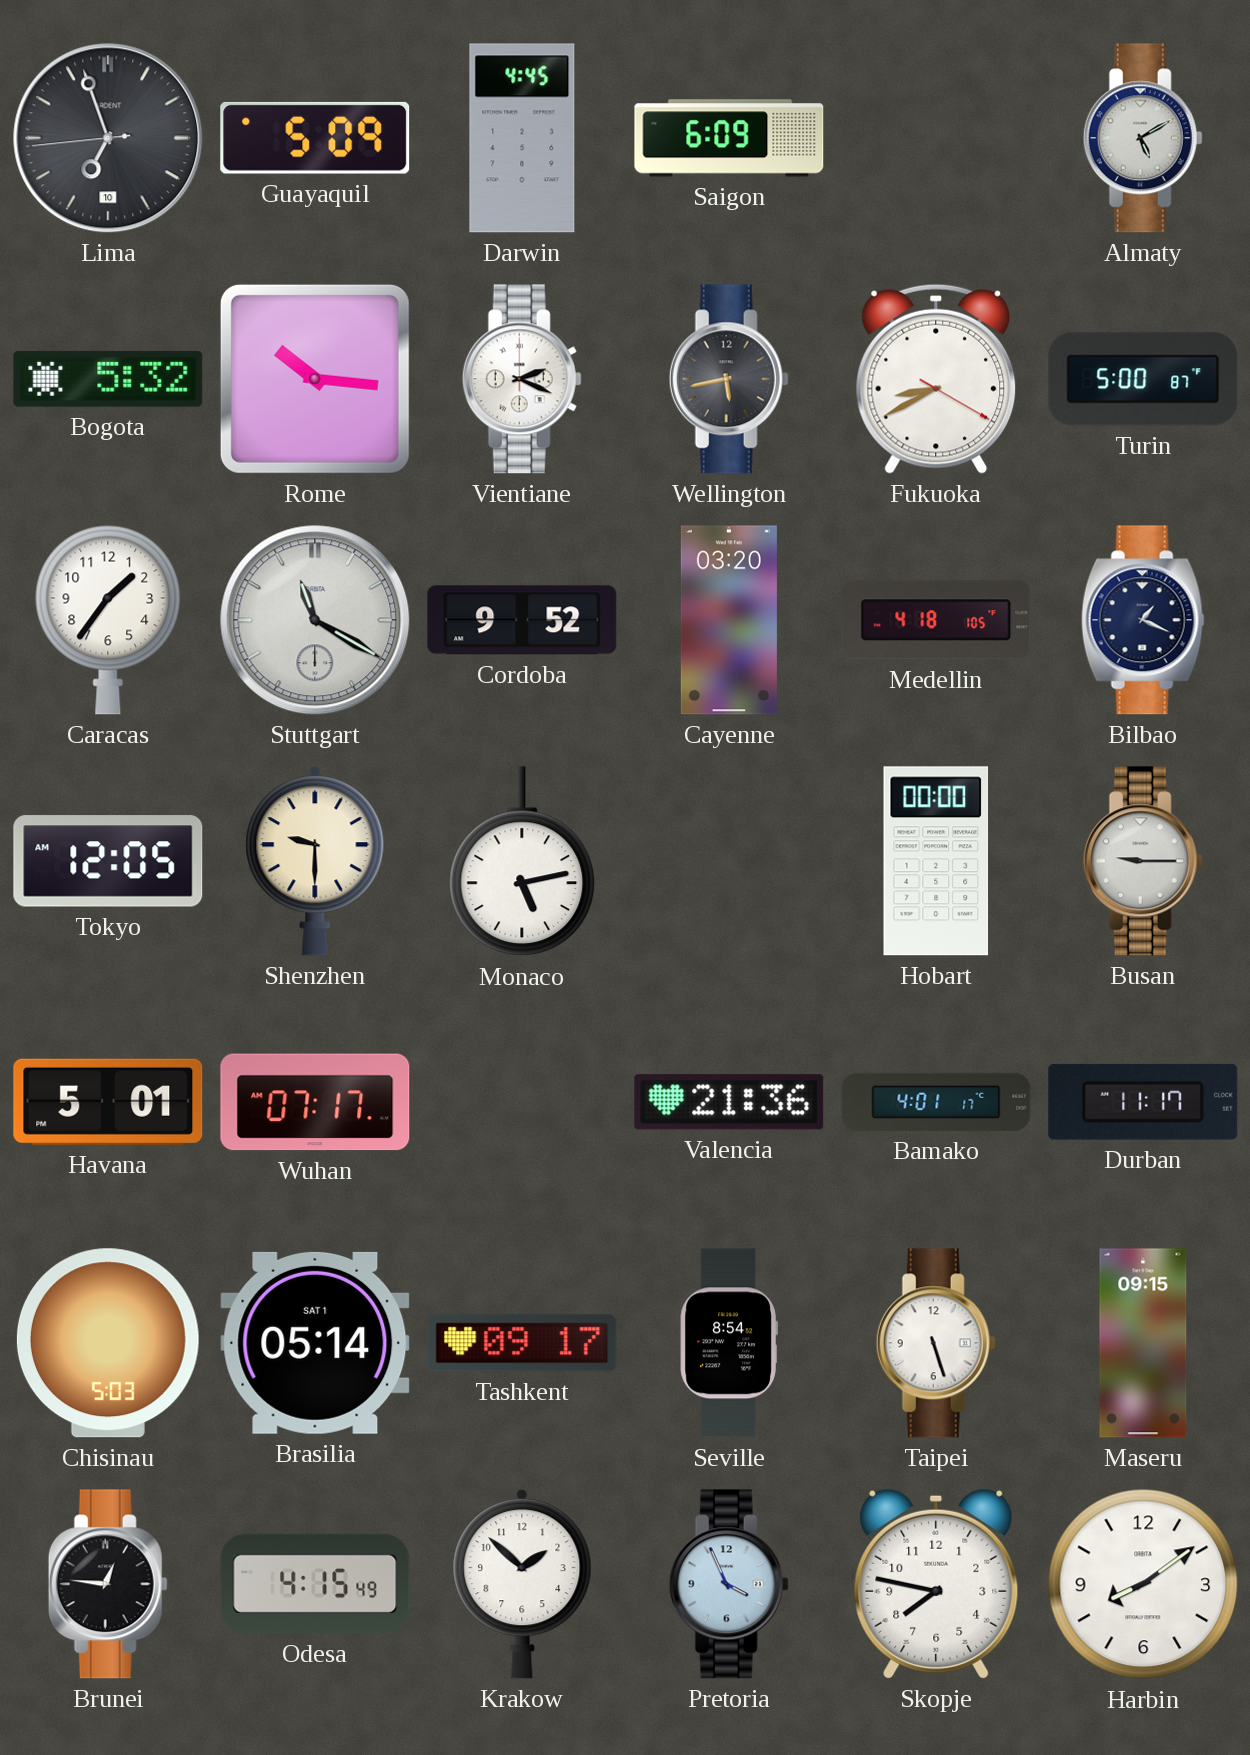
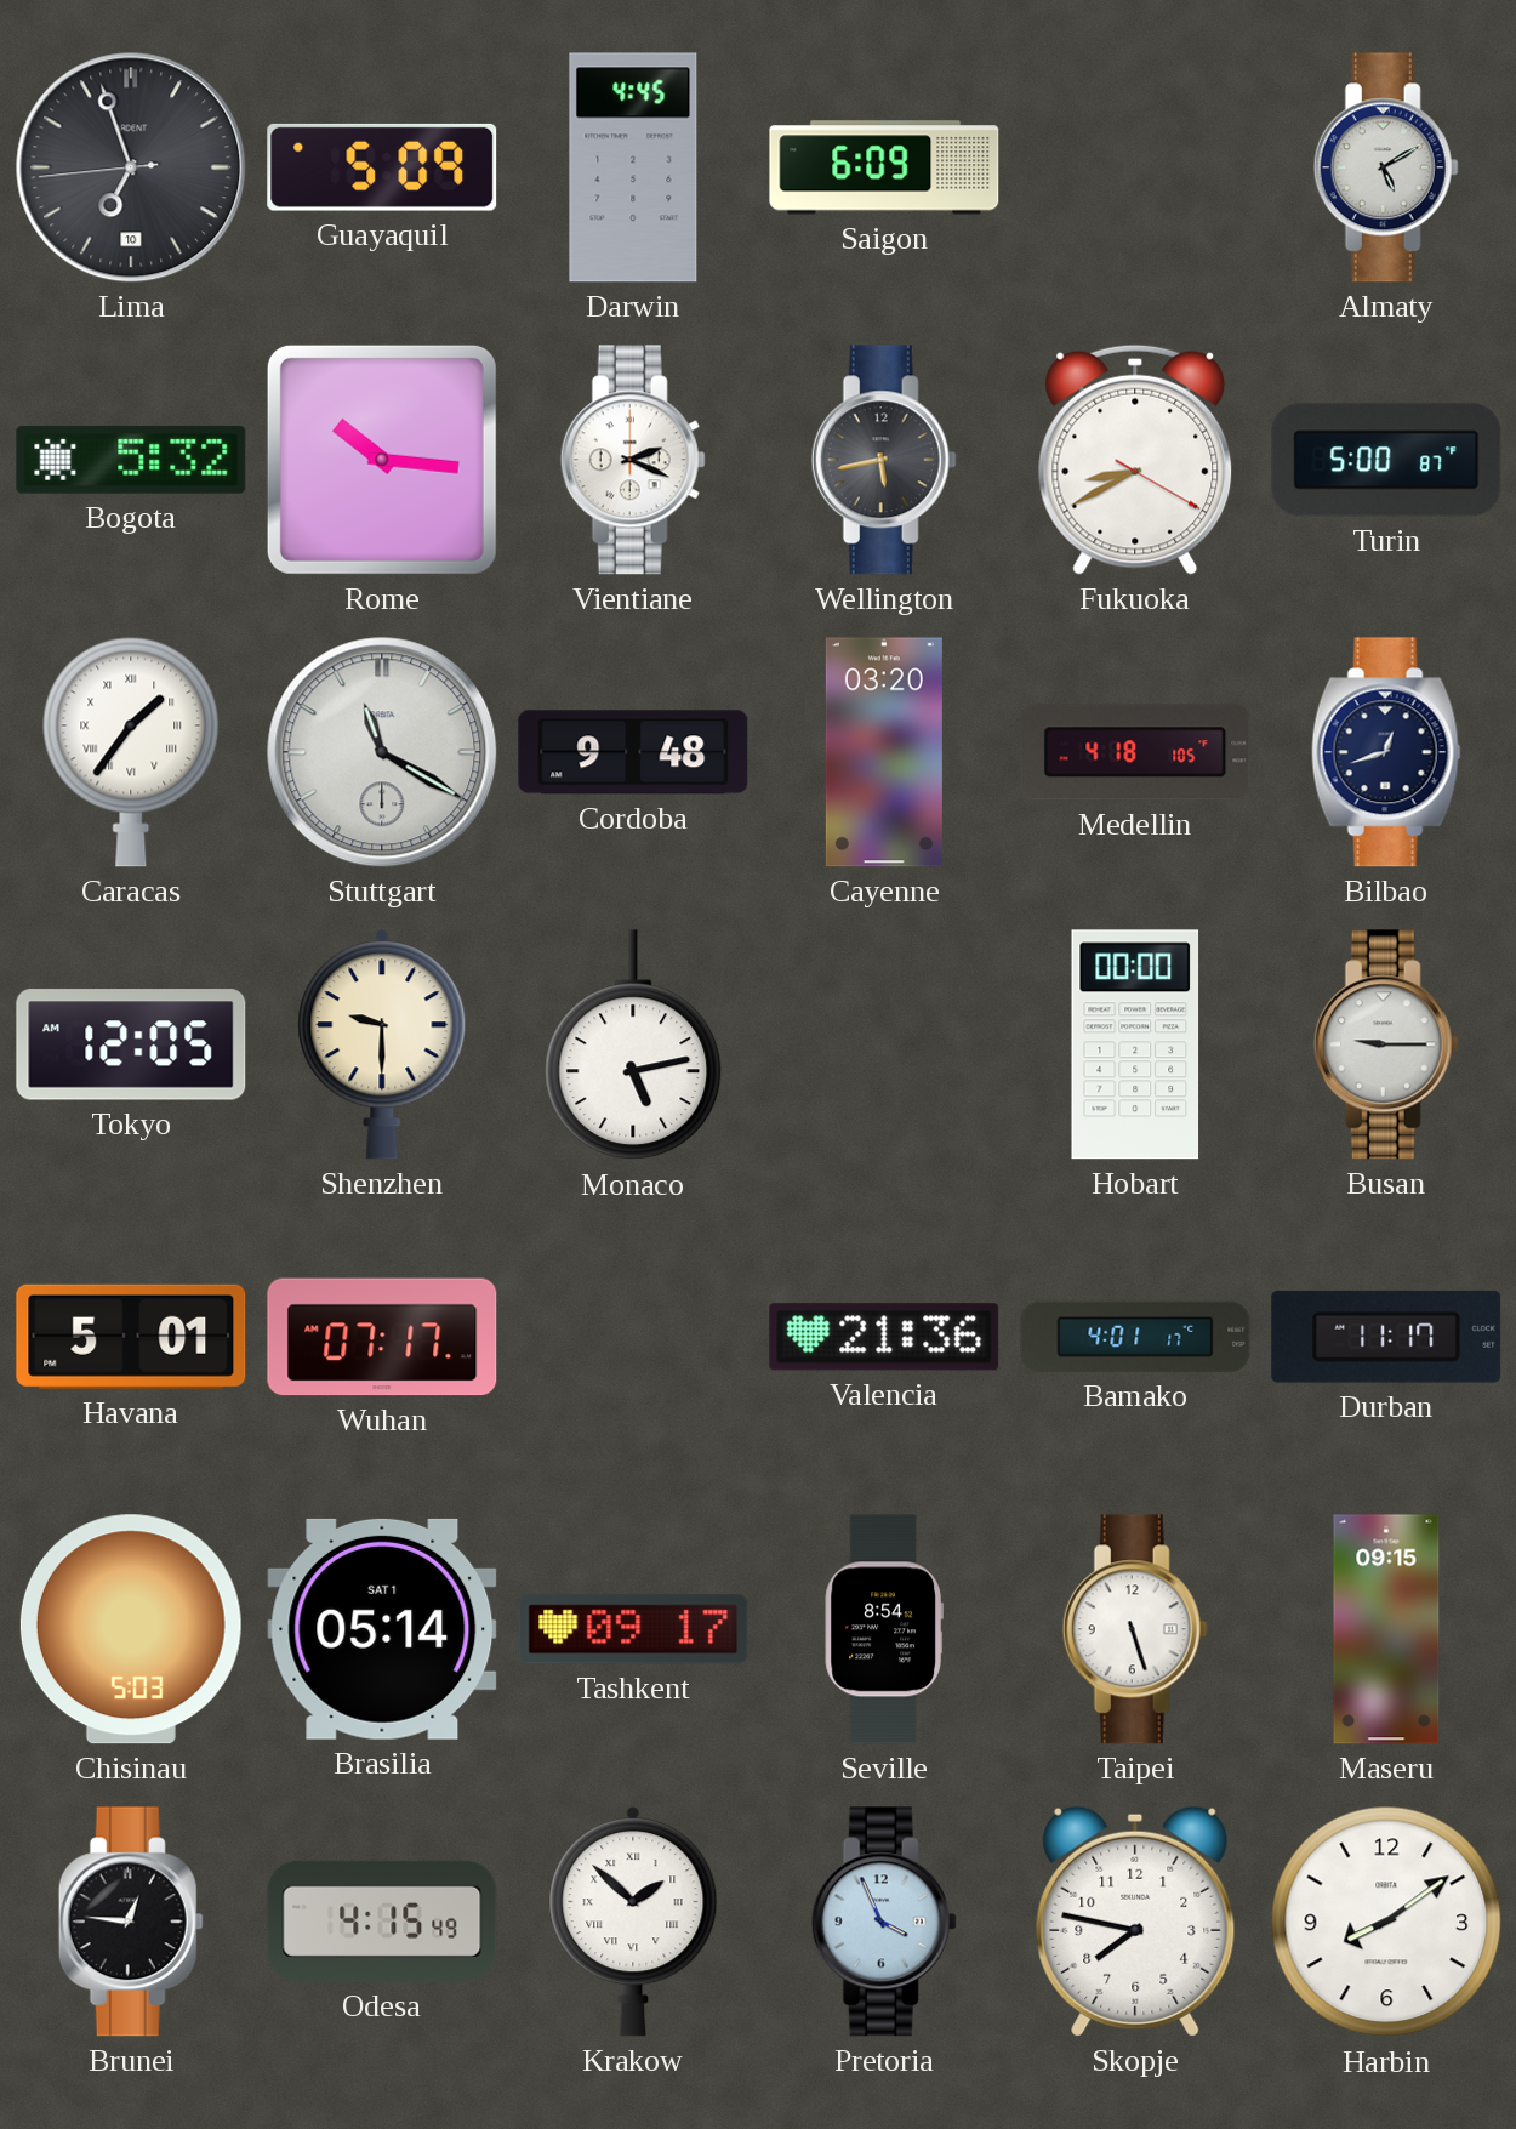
Caracas numerals: Arabic -> Roman
Cordoba: 9:52 -> 9:48
Bilbao: 1:19 -> 12:42
Krakow numerals: Arabic -> Roman
